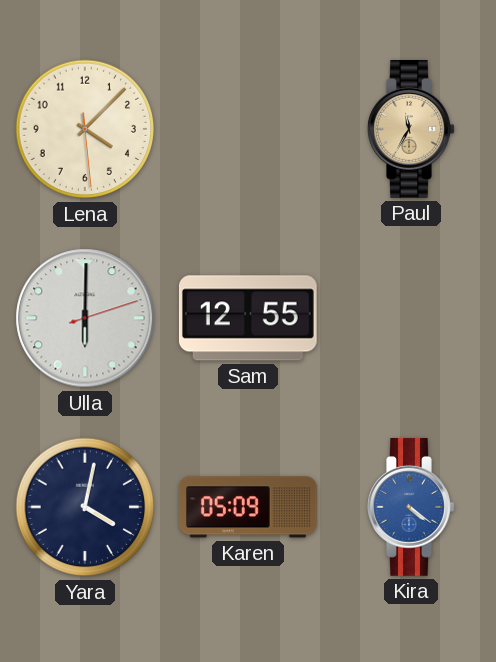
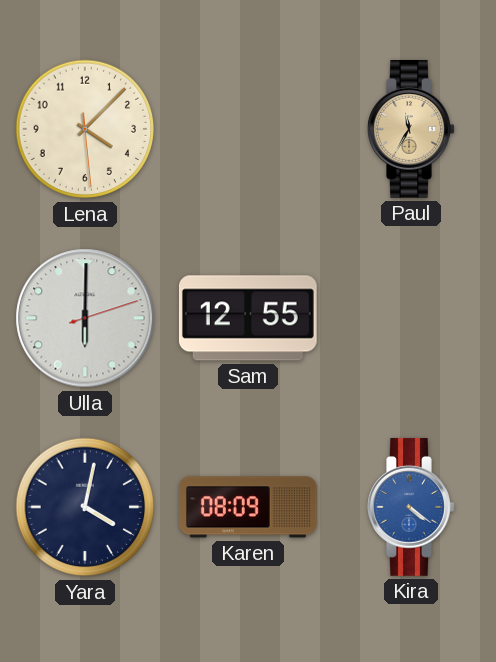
Karen: 05:09 -> 08:09
